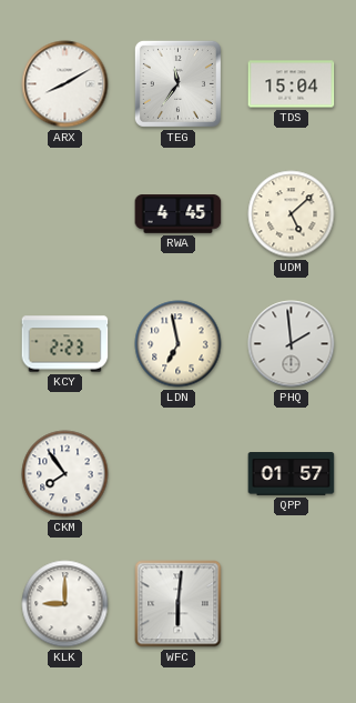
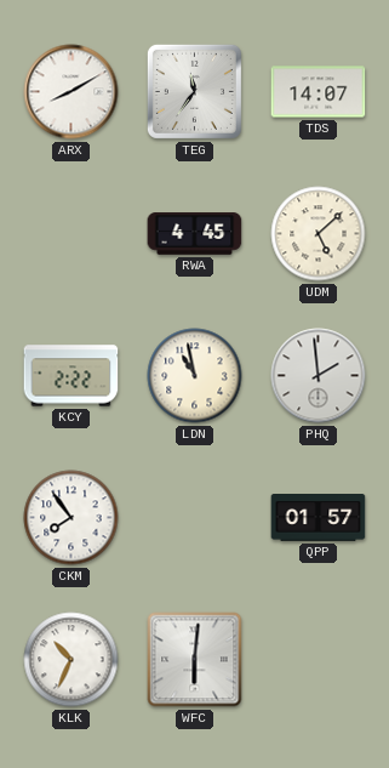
TDS: 15:04 -> 14:07
KCY: 2:23 -> 2:22
LDN: 6:58 -> 10:58
KLK: 9:00 -> 10:34
